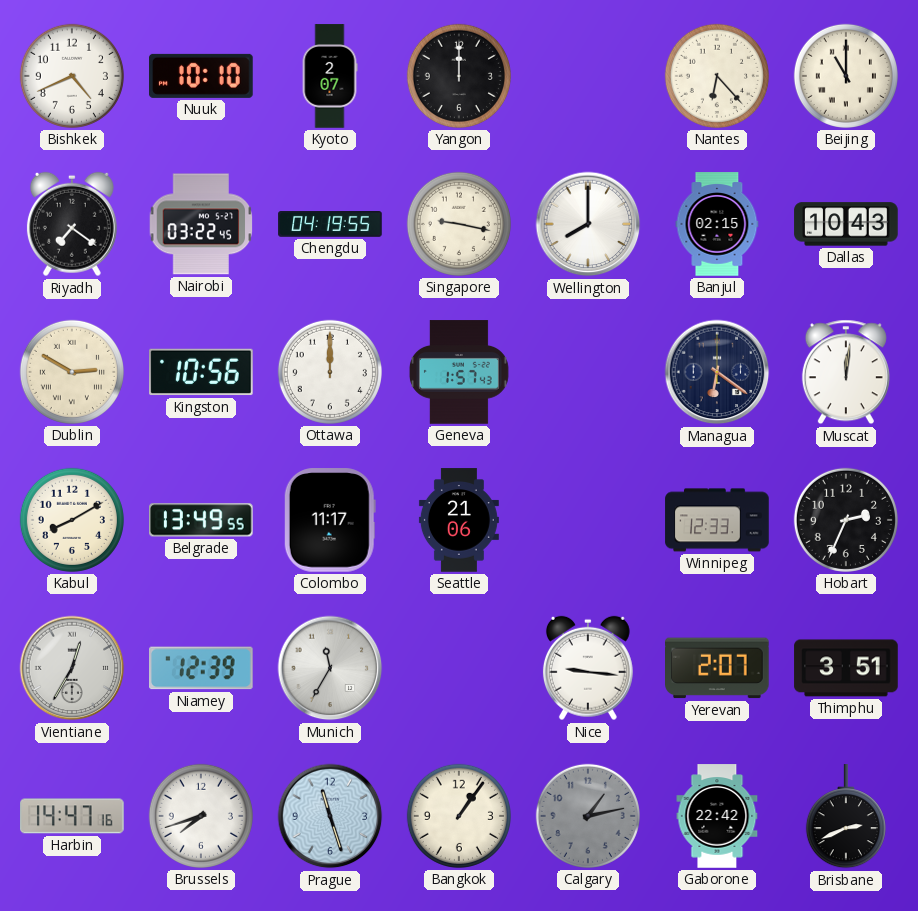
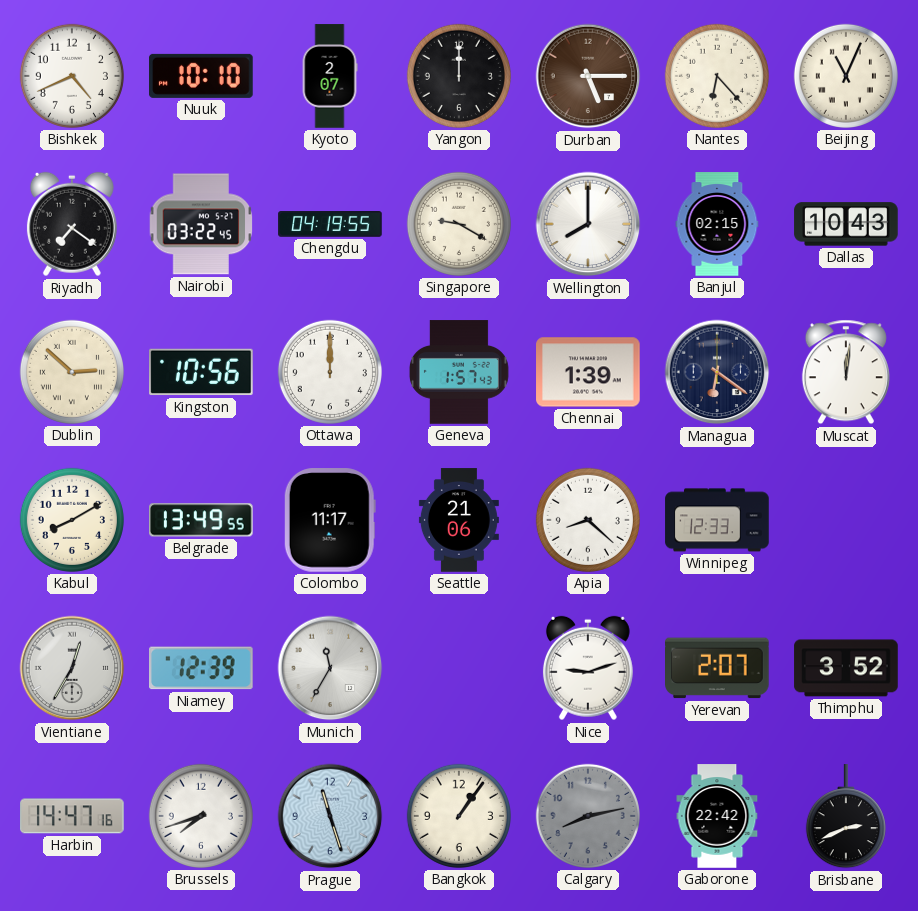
Durban: none -> 5:15
Beijing: 11:00 -> 11:04
Singapore: 9:17 -> 9:20
Dublin: 2:50 -> 2:52
Chennai: none -> 1:39
Apia: none -> 8:22
Hobart: 2:34 -> none
Nice: 9:16 -> 9:12
Thimphu: 3:51 -> 3:52
Calgary: 1:13 -> 8:13
